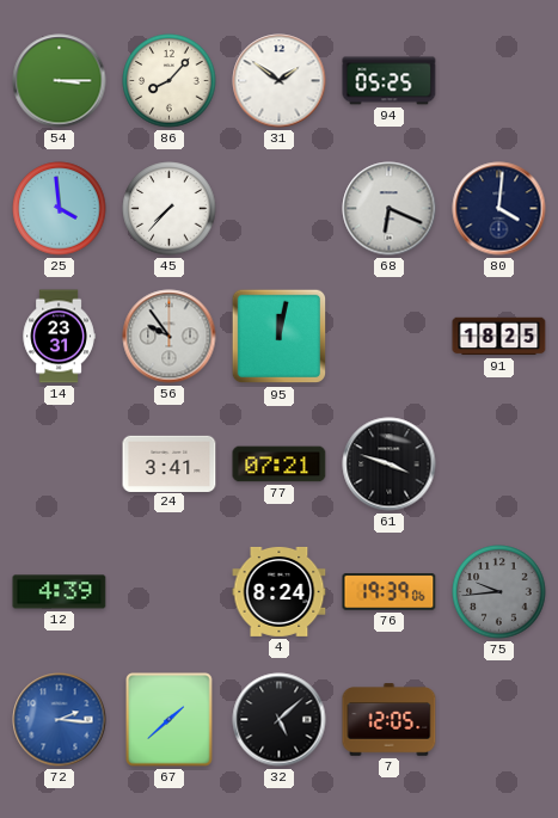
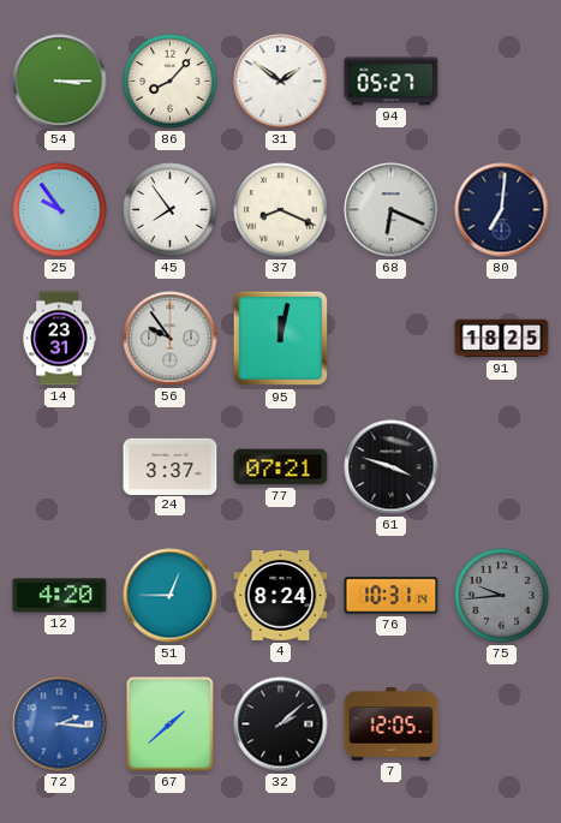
94: 05:25 -> 05:27
25: 3:59 -> 9:54
45: 7:37 -> 7:54
37: none -> 8:19
80: 4:01 -> 7:01
24: 3:41 -> 3:37
12: 4:39 -> 4:20
51: none -> 12:45
76: 19:39 -> 10:31
32: 5:08 -> 2:08
